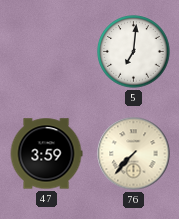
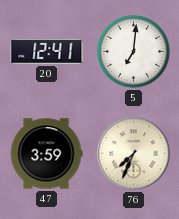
20: none -> 12:41
76: 7:37 -> 7:34
